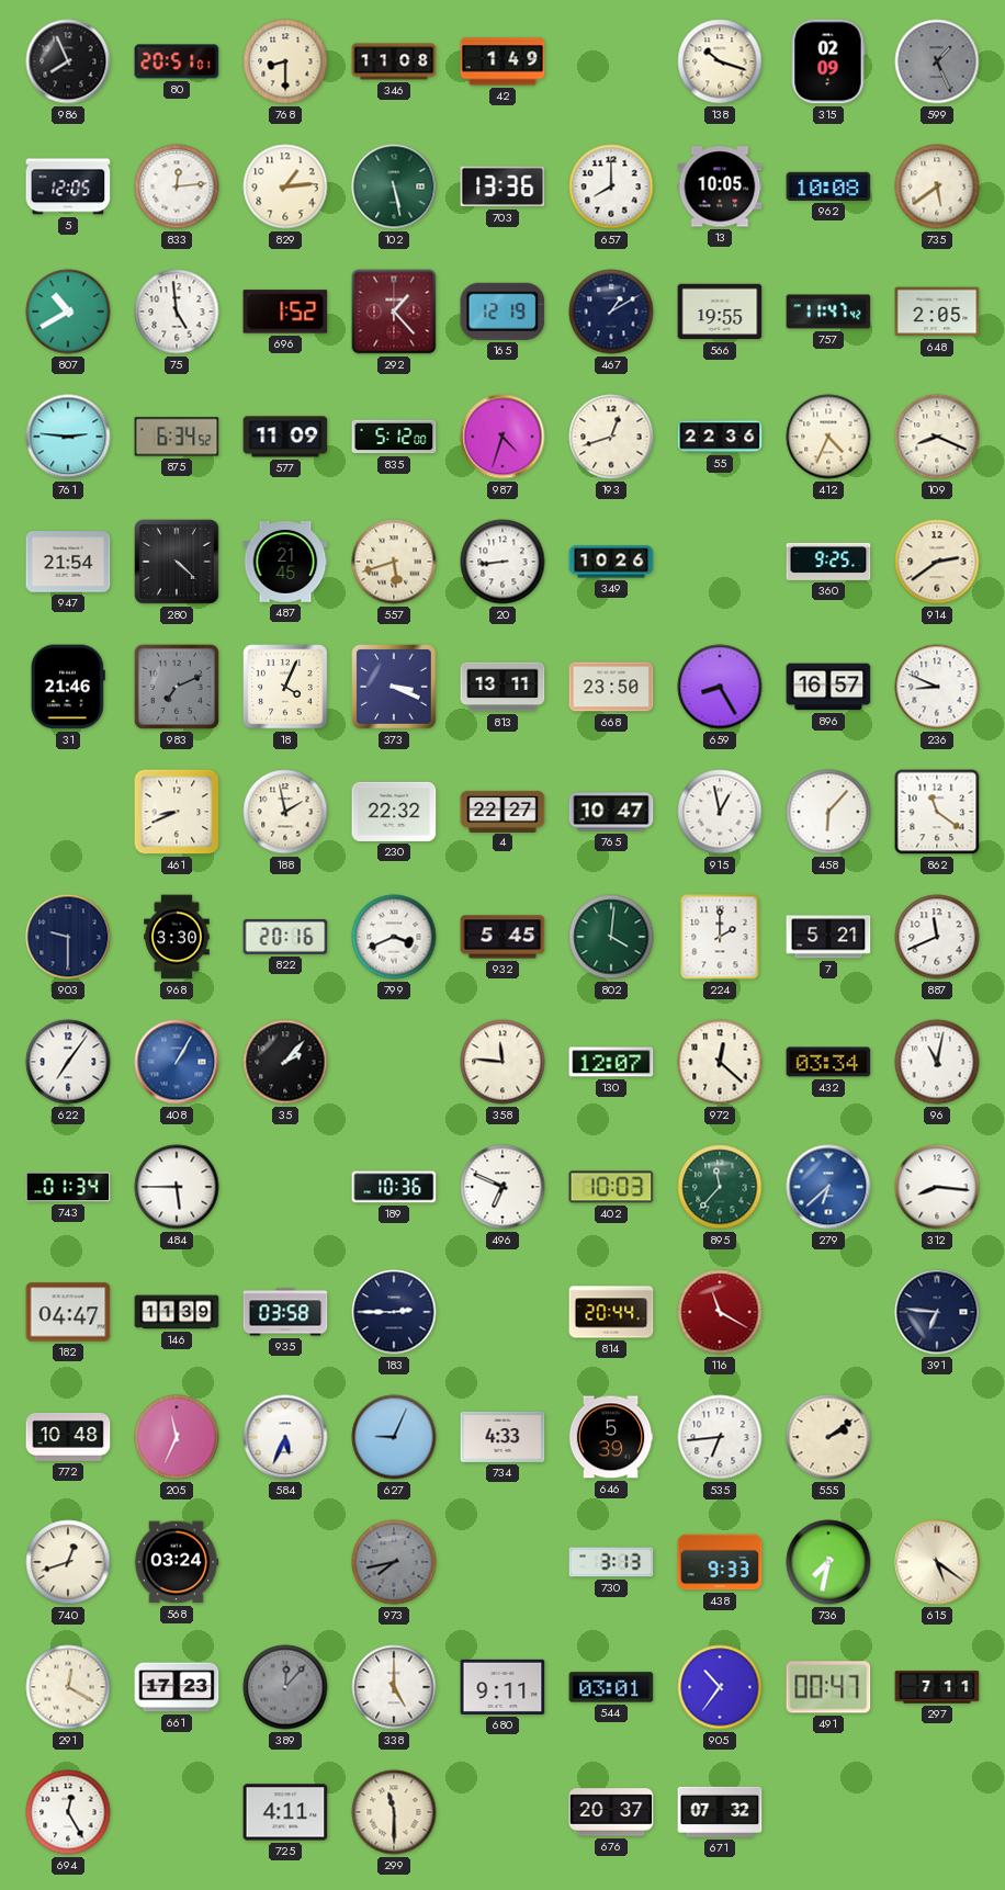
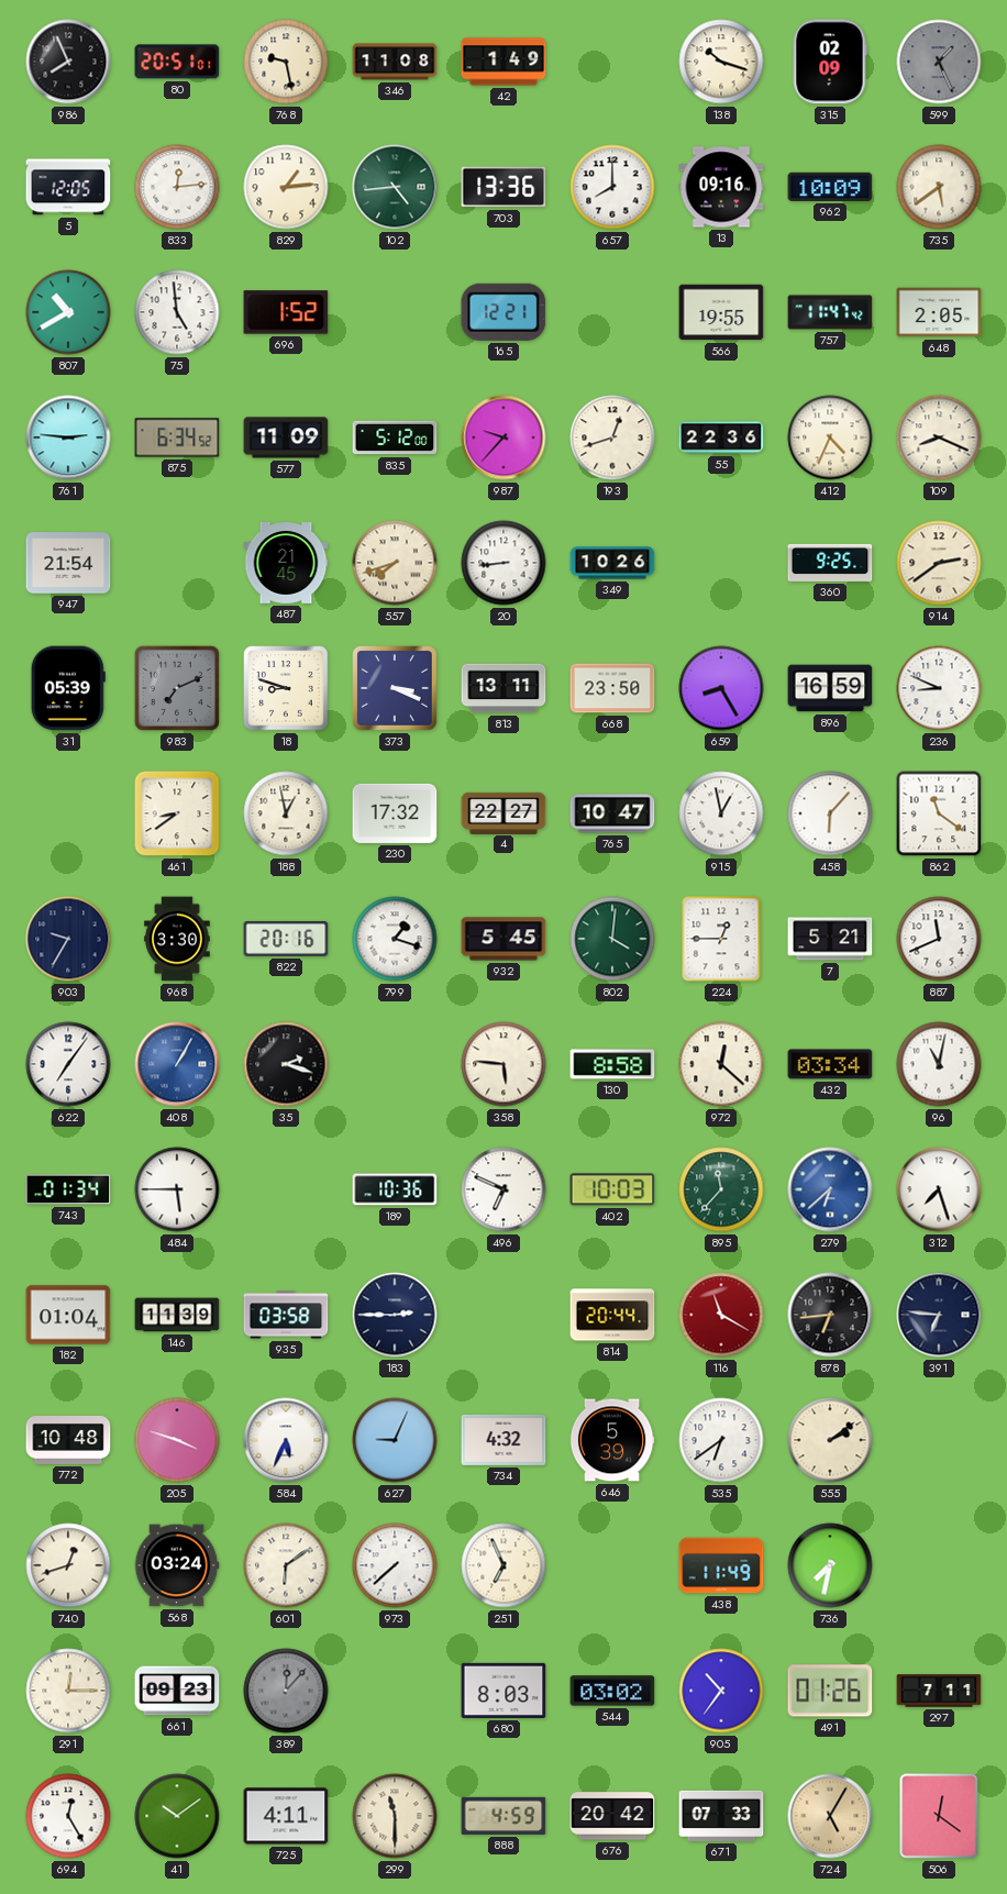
768: 8:30 -> 9:28
102: 5:28 -> 4:44
13: 10:05 -> 09:16
962: 10:08 -> 10:09
292: 1:23 -> none
165: 12:19 -> 12:21
467: 1:10 -> none
987: 4:33 -> 9:37
280: 4:22 -> none
557: 5:42 -> 7:42
31: 21:46 -> 05:39
18: 4:04 -> 8:48
896: 16:57 -> 16:59
461: 8:41 -> 8:39
188: 1:58 -> 12:58
230: 22:32 -> 17:32
903: 9:30 -> 9:35
799: 3:41 -> 1:18
224: 2:00 -> 12:45
35: 2:07 -> 2:18
358: 11:46 -> 5:46
130: 12:07 -> 8:58
312: 8:16 -> 7:27
182: 04:47 -> 01:04
878: none -> 6:44
205: 11:34 -> 3:48
734: 4:33 -> 4:32
535: 6:44 -> 6:39
601: none -> 6:09
973: 7:43 -> 7:38
973 dial: grey -> white
251: none -> 6:56
730: 3:13 -> none
438: 9:33 -> 11:49
615: 5:21 -> none
291: 12:20 -> 12:15
661: 17:23 -> 09:23
338: 5:00 -> none
680: 9:11 -> 8:03
544: 03:01 -> 03:02
491: 00:47 -> 01:26
41: none -> 10:09
888: none -> 4:59
676: 20:37 -> 20:42
671: 07:32 -> 07:33
724: none -> 5:05
506: none -> 12:21
